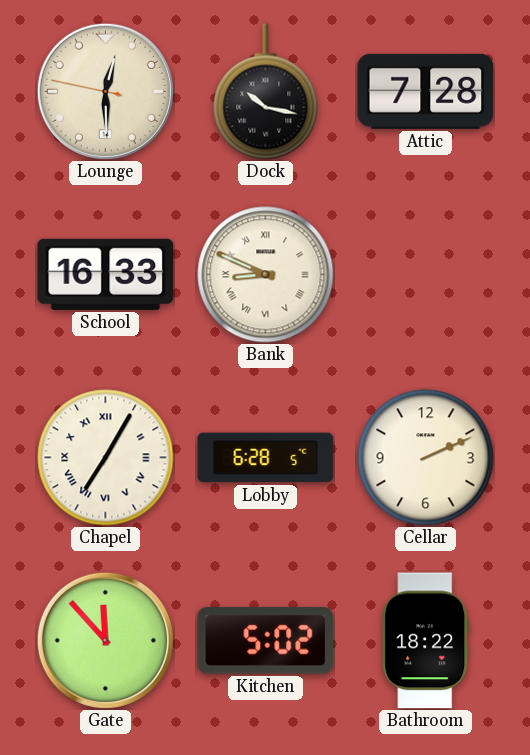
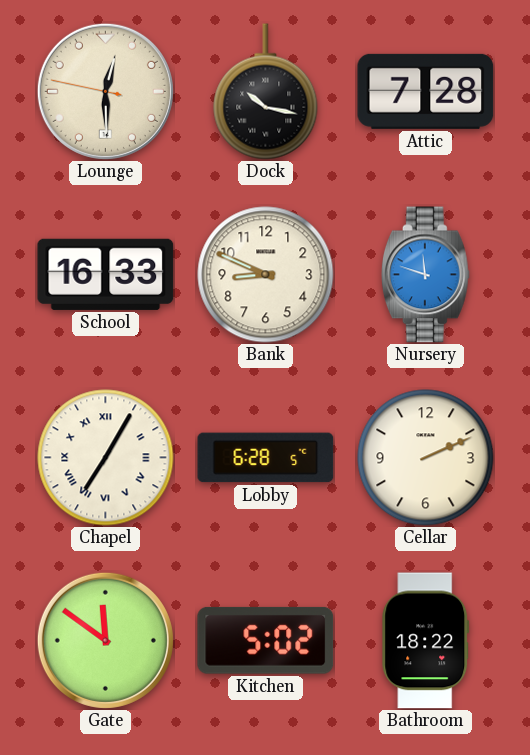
Bank numerals: Roman -> Arabic
Nursery: none -> 11:48
Gate: 11:53 -> 11:51
